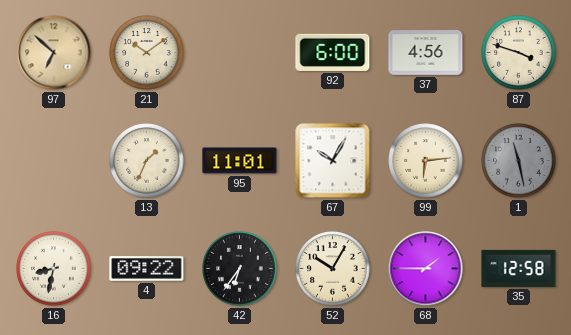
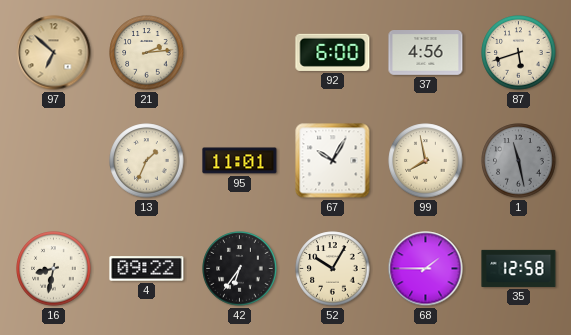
21: 10:09 -> 2:14
87: 3:48 -> 5:42
99: 6:14 -> 7:58
